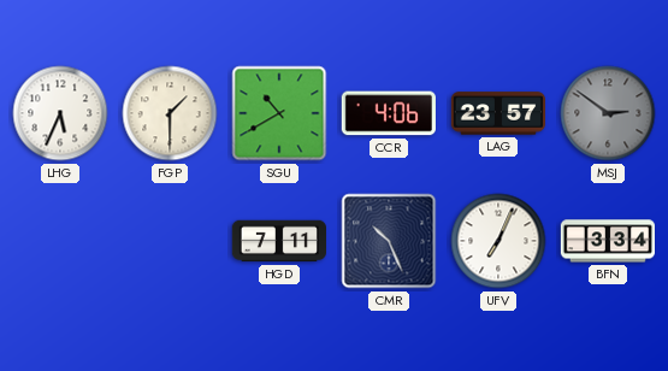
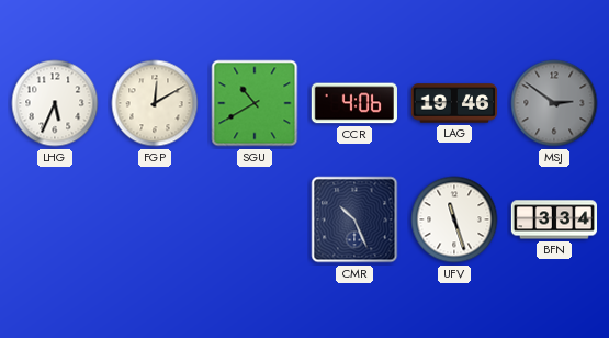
FGP: 1:30 -> 12:10
LAG: 23:57 -> 19:46
HGD: 7:11 -> none
UFV: 7:04 -> 11:27
